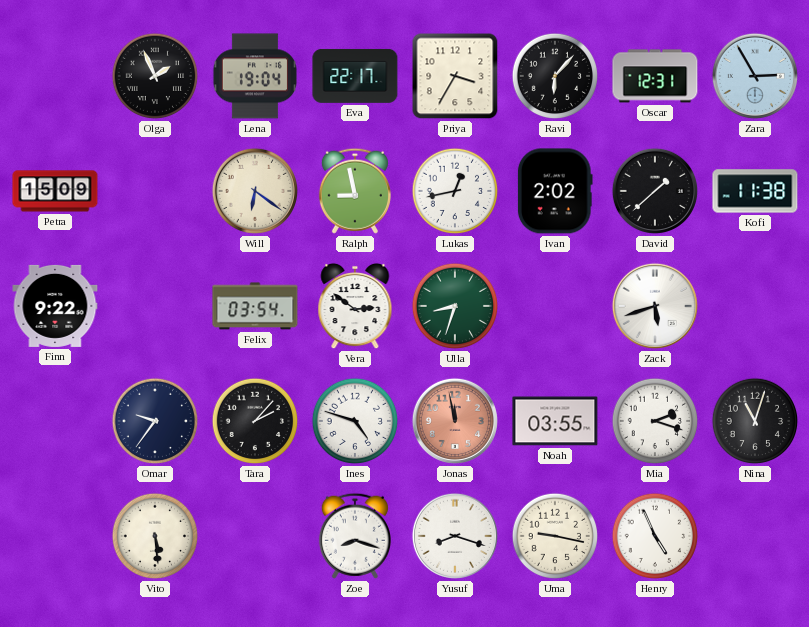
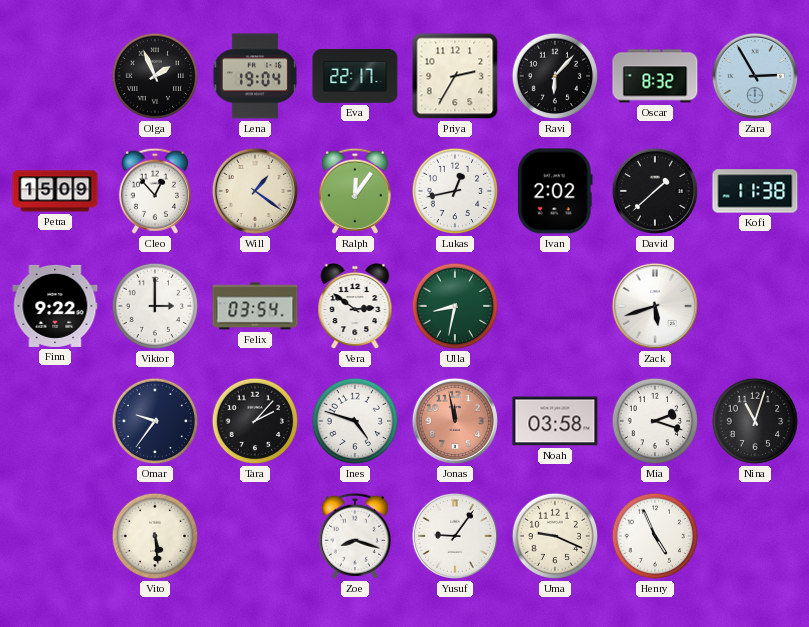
Priya: 3:35 -> 2:35
Oscar: 12:31 -> 8:32
Cleo: none -> 12:53
Will: 6:21 -> 1:21
Ralph: 8:58 -> 12:06
Viktor: none -> 3:00
Ulla: 8:33 -> 8:32
Noah: 03:55 -> 03:58
Yusuf: 8:18 -> 9:06
Uma: 9:17 -> 9:19
